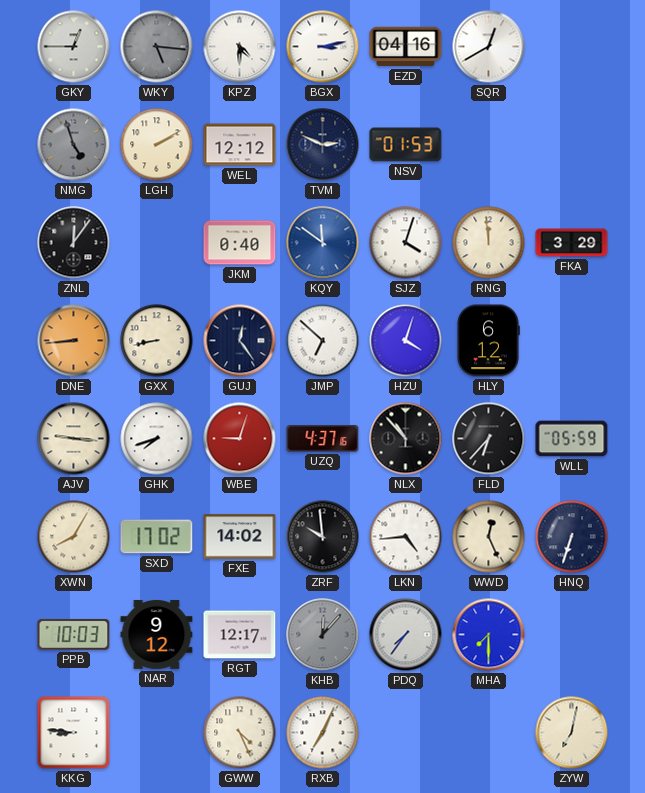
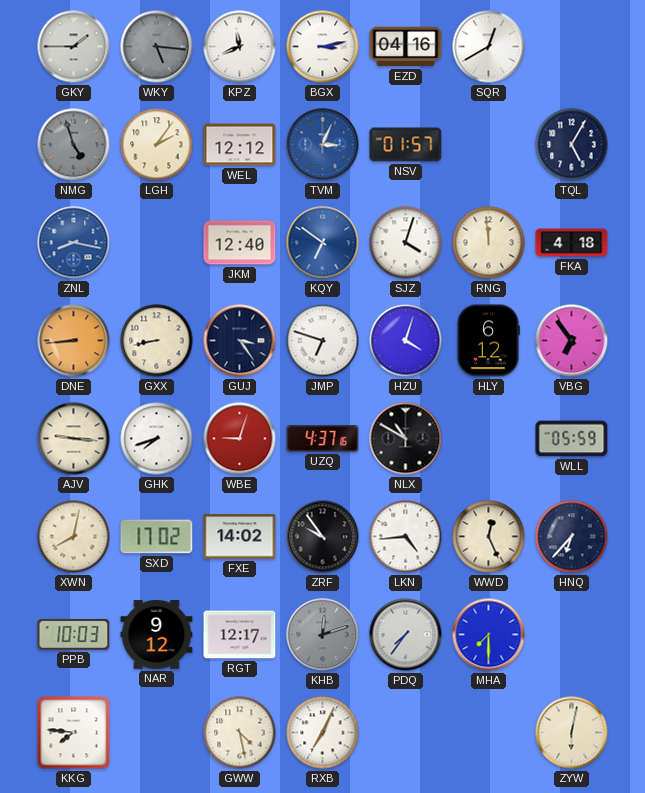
GKY: 12:45 -> 1:45
KPZ: 4:30 -> 11:41
LGH: 2:10 -> 2:06
TVM: 2:49 -> 3:04
TVM dial: navy -> blue
NSV: 01:53 -> 01:57
TQL: none -> 5:05
ZNL: 12:06 -> 8:17
ZNL dial: black -> blue
JKM: 0:40 -> 12:40
KQY: 11:51 -> 6:51
FKA: 3:29 -> 4:18
GUJ: 12:24 -> 3:24
JMP: 6:52 -> 6:48
VBG: none -> 6:54
NLX: 10:53 -> 10:50
FLD: 6:37 -> none
XWN: 8:05 -> 8:02
ZRF: 9:59 -> 9:54
HNQ: 6:33 -> 6:37
KHB: 12:07 -> 12:12
KKG: 8:46 -> 7:46
GWW: 4:26 -> 4:28
ZYW: 7:02 -> 6:02
